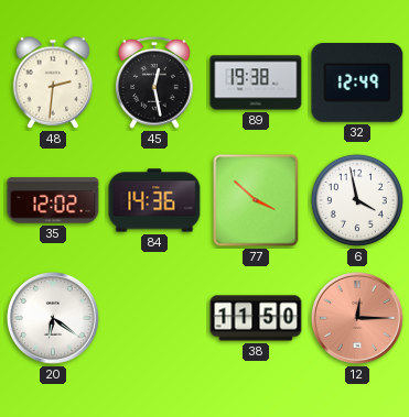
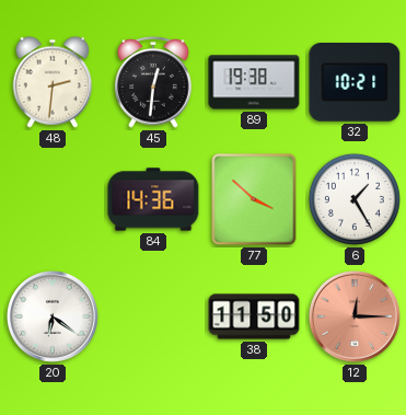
45: 12:28 -> 12:31
32: 12:49 -> 10:21
35: 12:02 -> none
6: 3:58 -> 1:25
